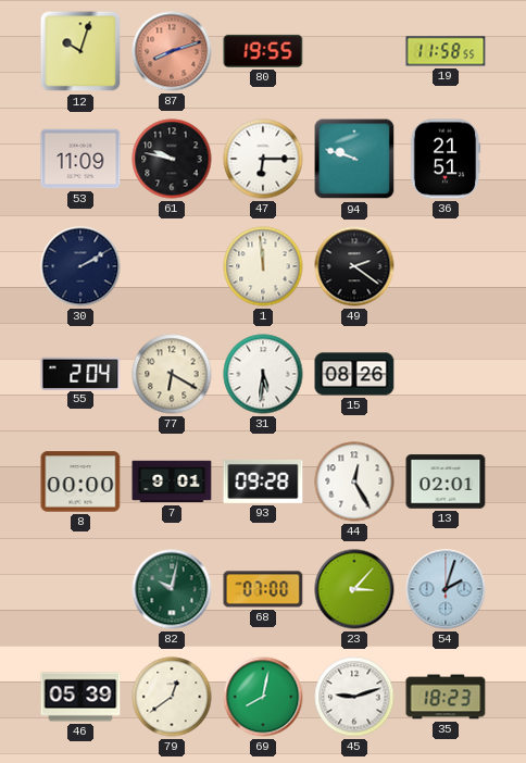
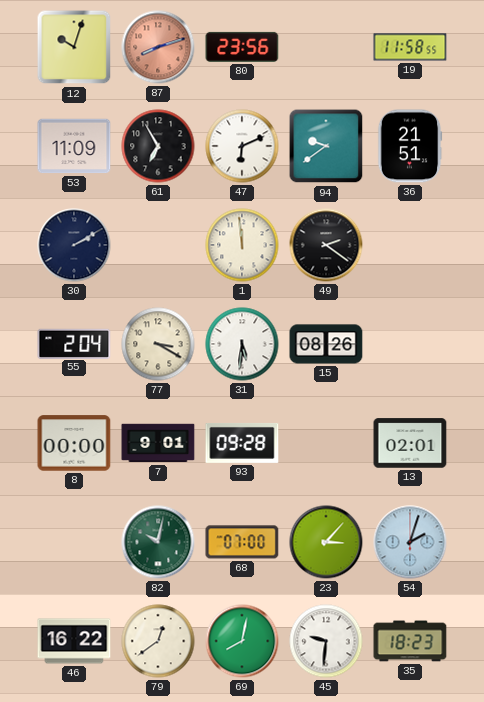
80: 19:55 -> 23:56
61: 9:47 -> 6:55
47: 6:15 -> 6:11
94: 9:48 -> 9:39
77: 6:20 -> 3:20
44: 12:25 -> none
46: 05:39 -> 16:22
45: 9:12 -> 9:31
